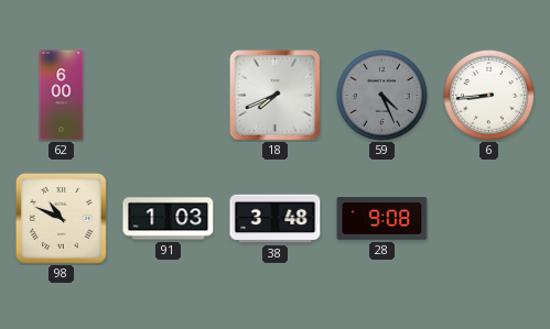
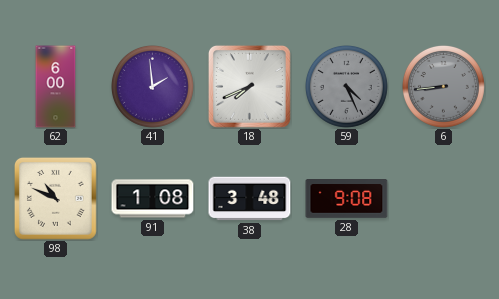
41: none -> 1:59
6 dial: white -> grey
91: 1:03 -> 1:08
